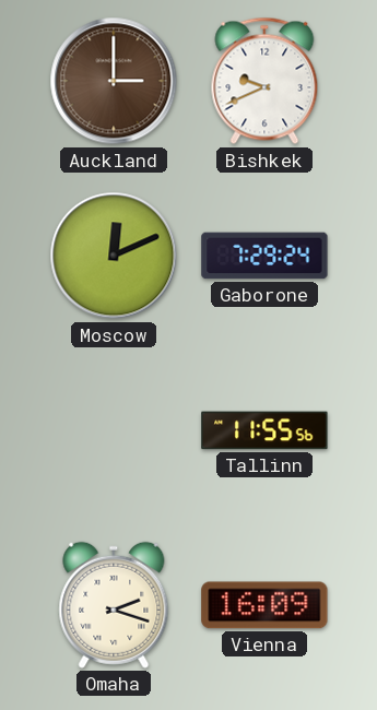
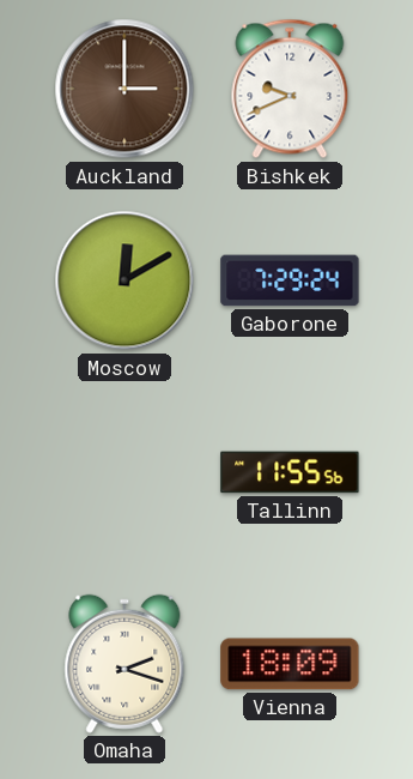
Moscow: 12:11 -> 12:10
Vienna: 16:09 -> 18:09
